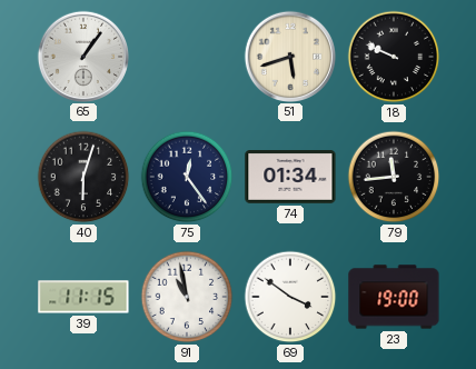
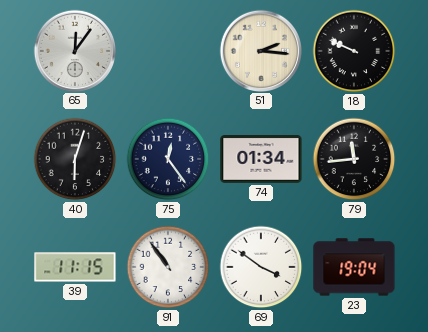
65: 1:06 -> 12:06
51: 5:42 -> 2:16
91: 10:58 -> 10:54
23: 19:00 -> 19:04
